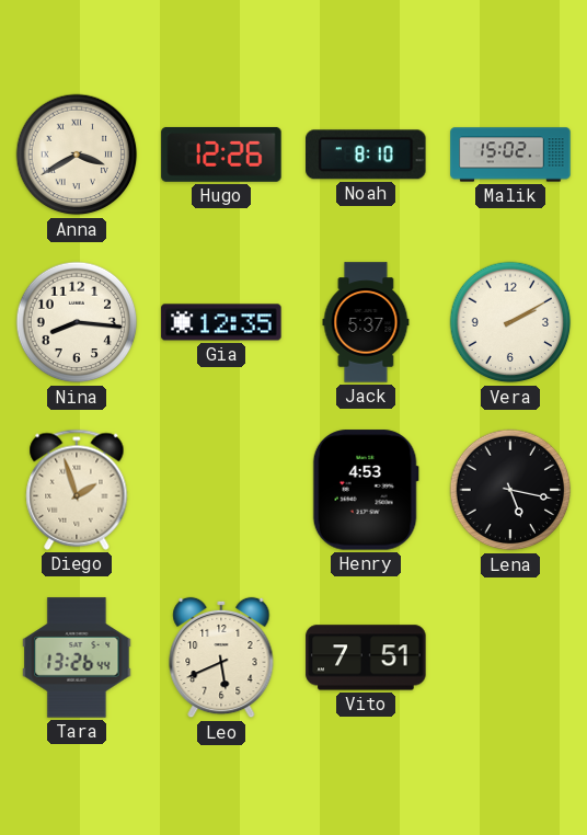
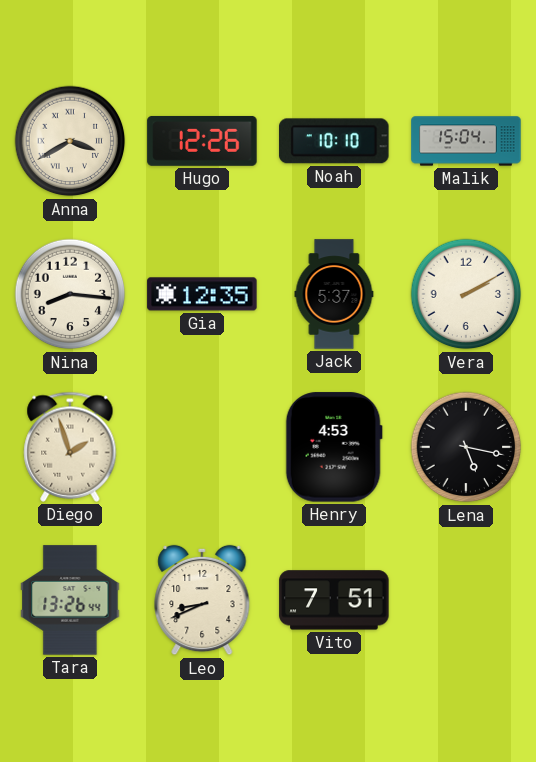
Noah: 8:10 -> 10:10
Malik: 15:02 -> 15:04
Leo: 5:41 -> 8:41
